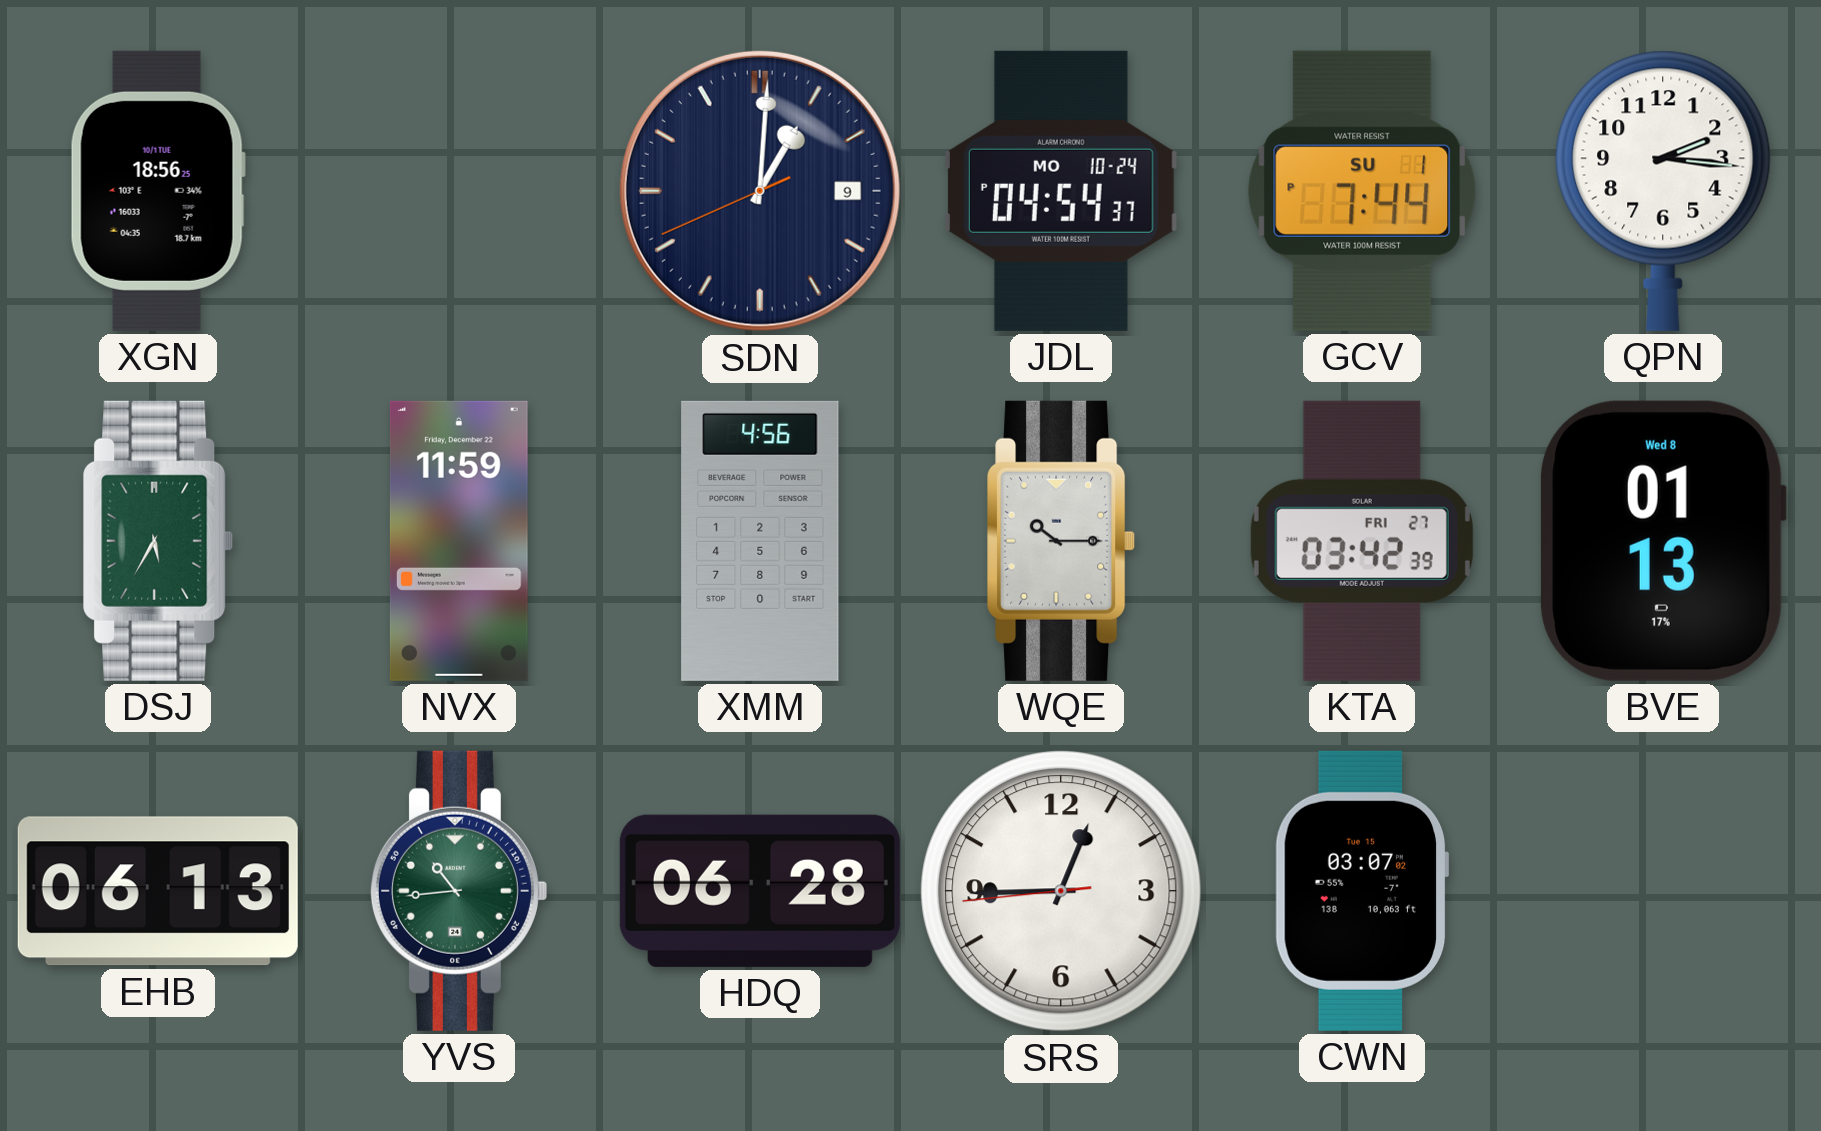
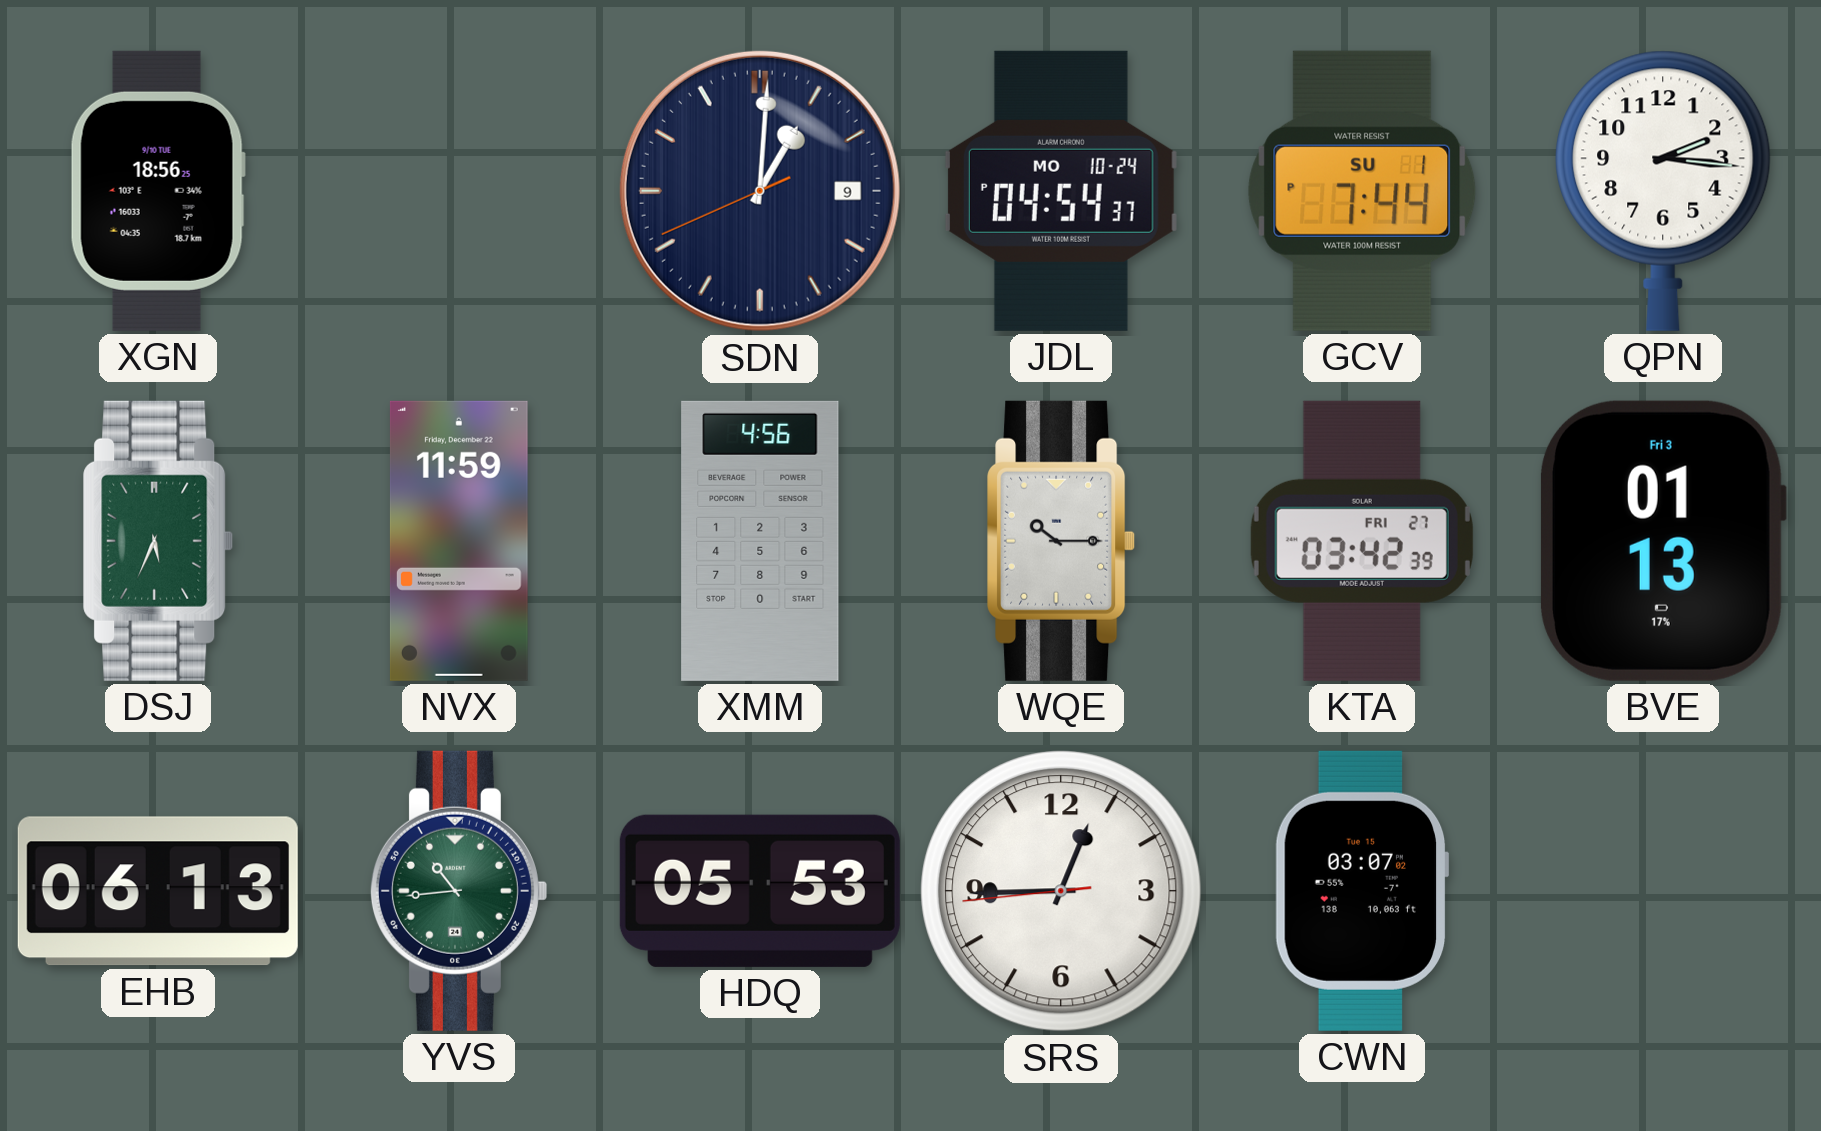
XGN date: 10/1 TUE -> 9/10 TUE
DSJ: 5:35 -> 5:34
BVE date: Wed 8 -> Fri 3
HDQ: 06:28 -> 05:53
